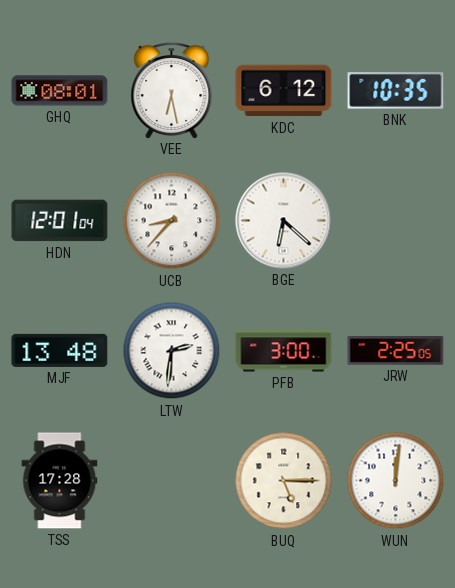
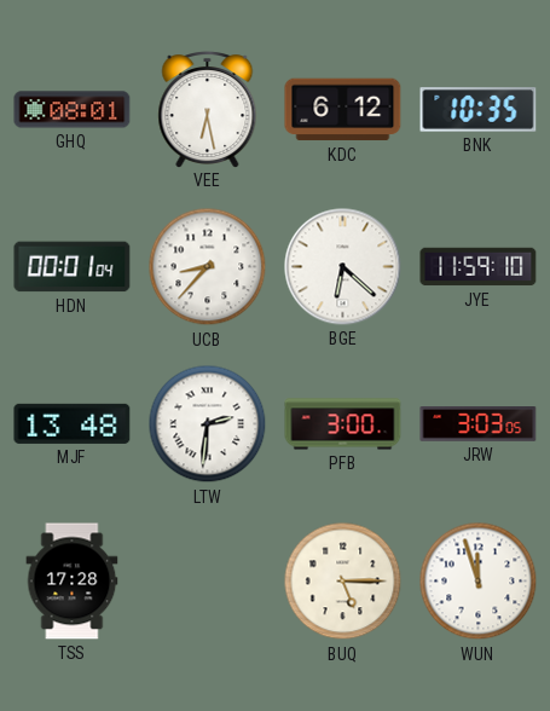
HDN: 12:01 -> 00:01
JYE: none -> 11:59
JRW: 2:25 -> 3:03
WUN: 12:01 -> 11:57
